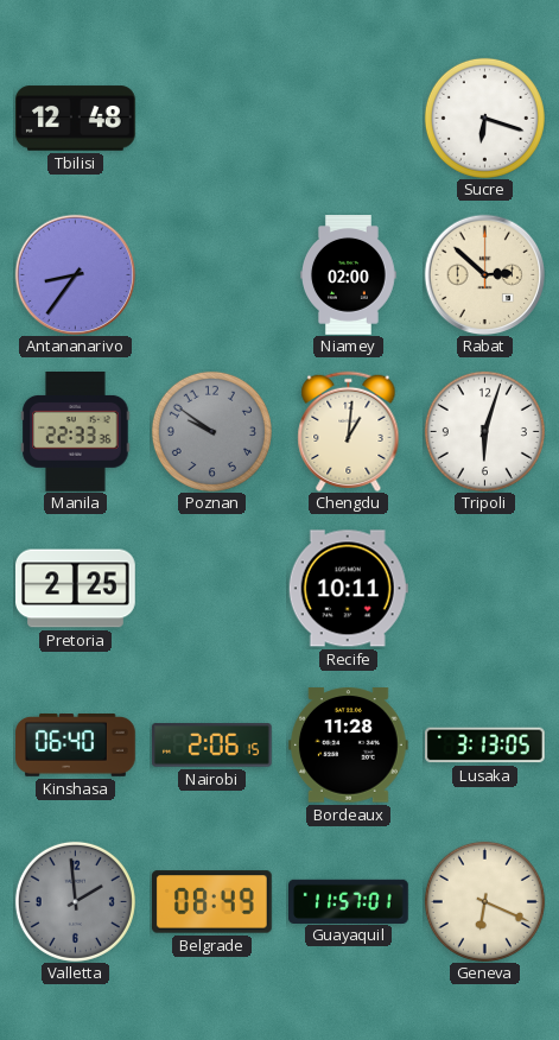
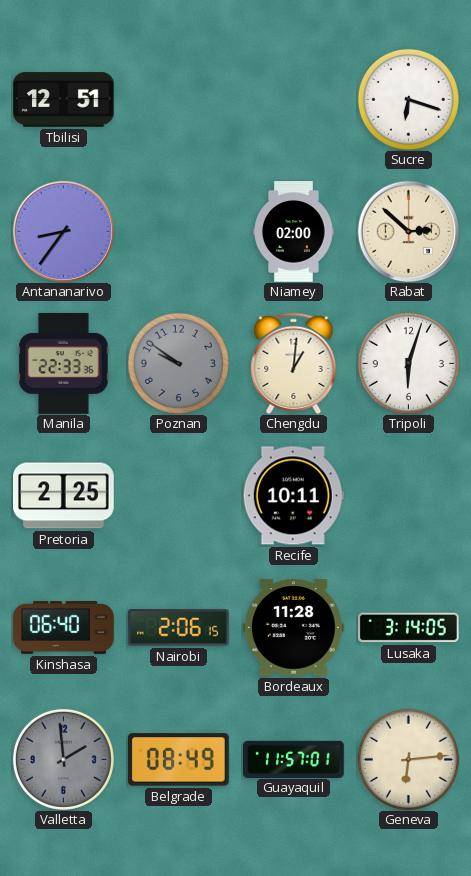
Tbilisi: 12:48 -> 12:51
Lusaka: 3:13 -> 3:14
Geneva: 6:19 -> 6:14
